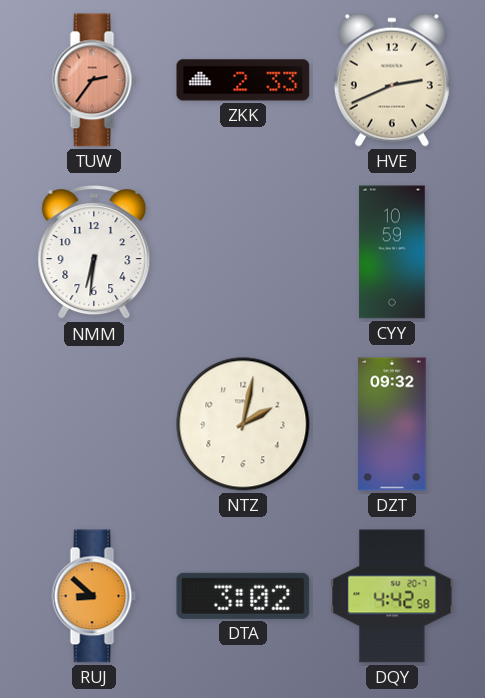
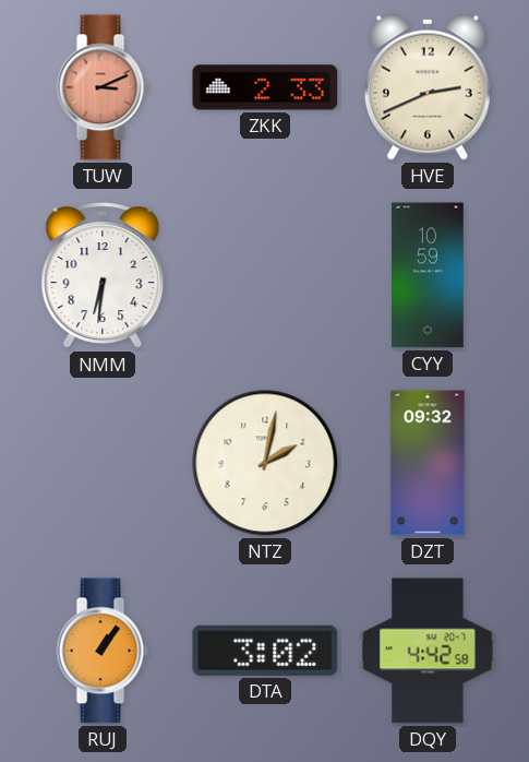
TUW: 2:36 -> 3:11
RUJ: 8:52 -> 1:06
